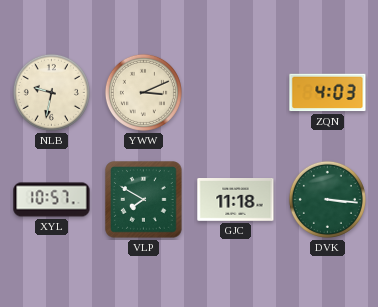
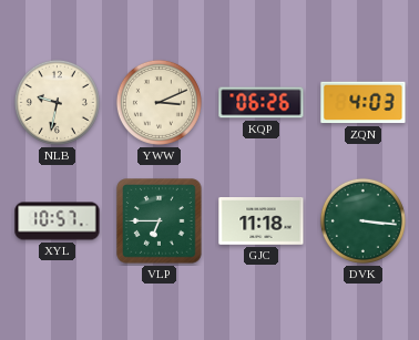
KQP: none -> 06:26
VLP: 7:50 -> 6:45
